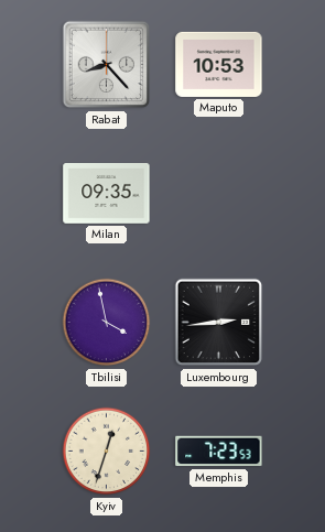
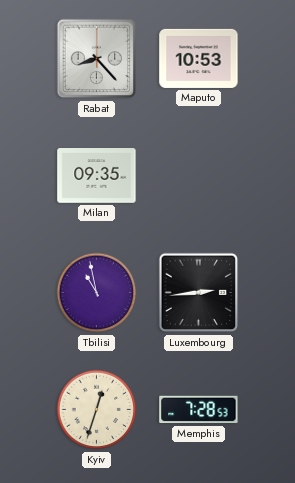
Tbilisi: 3:58 -> 10:58
Memphis: 7:23 -> 7:28
